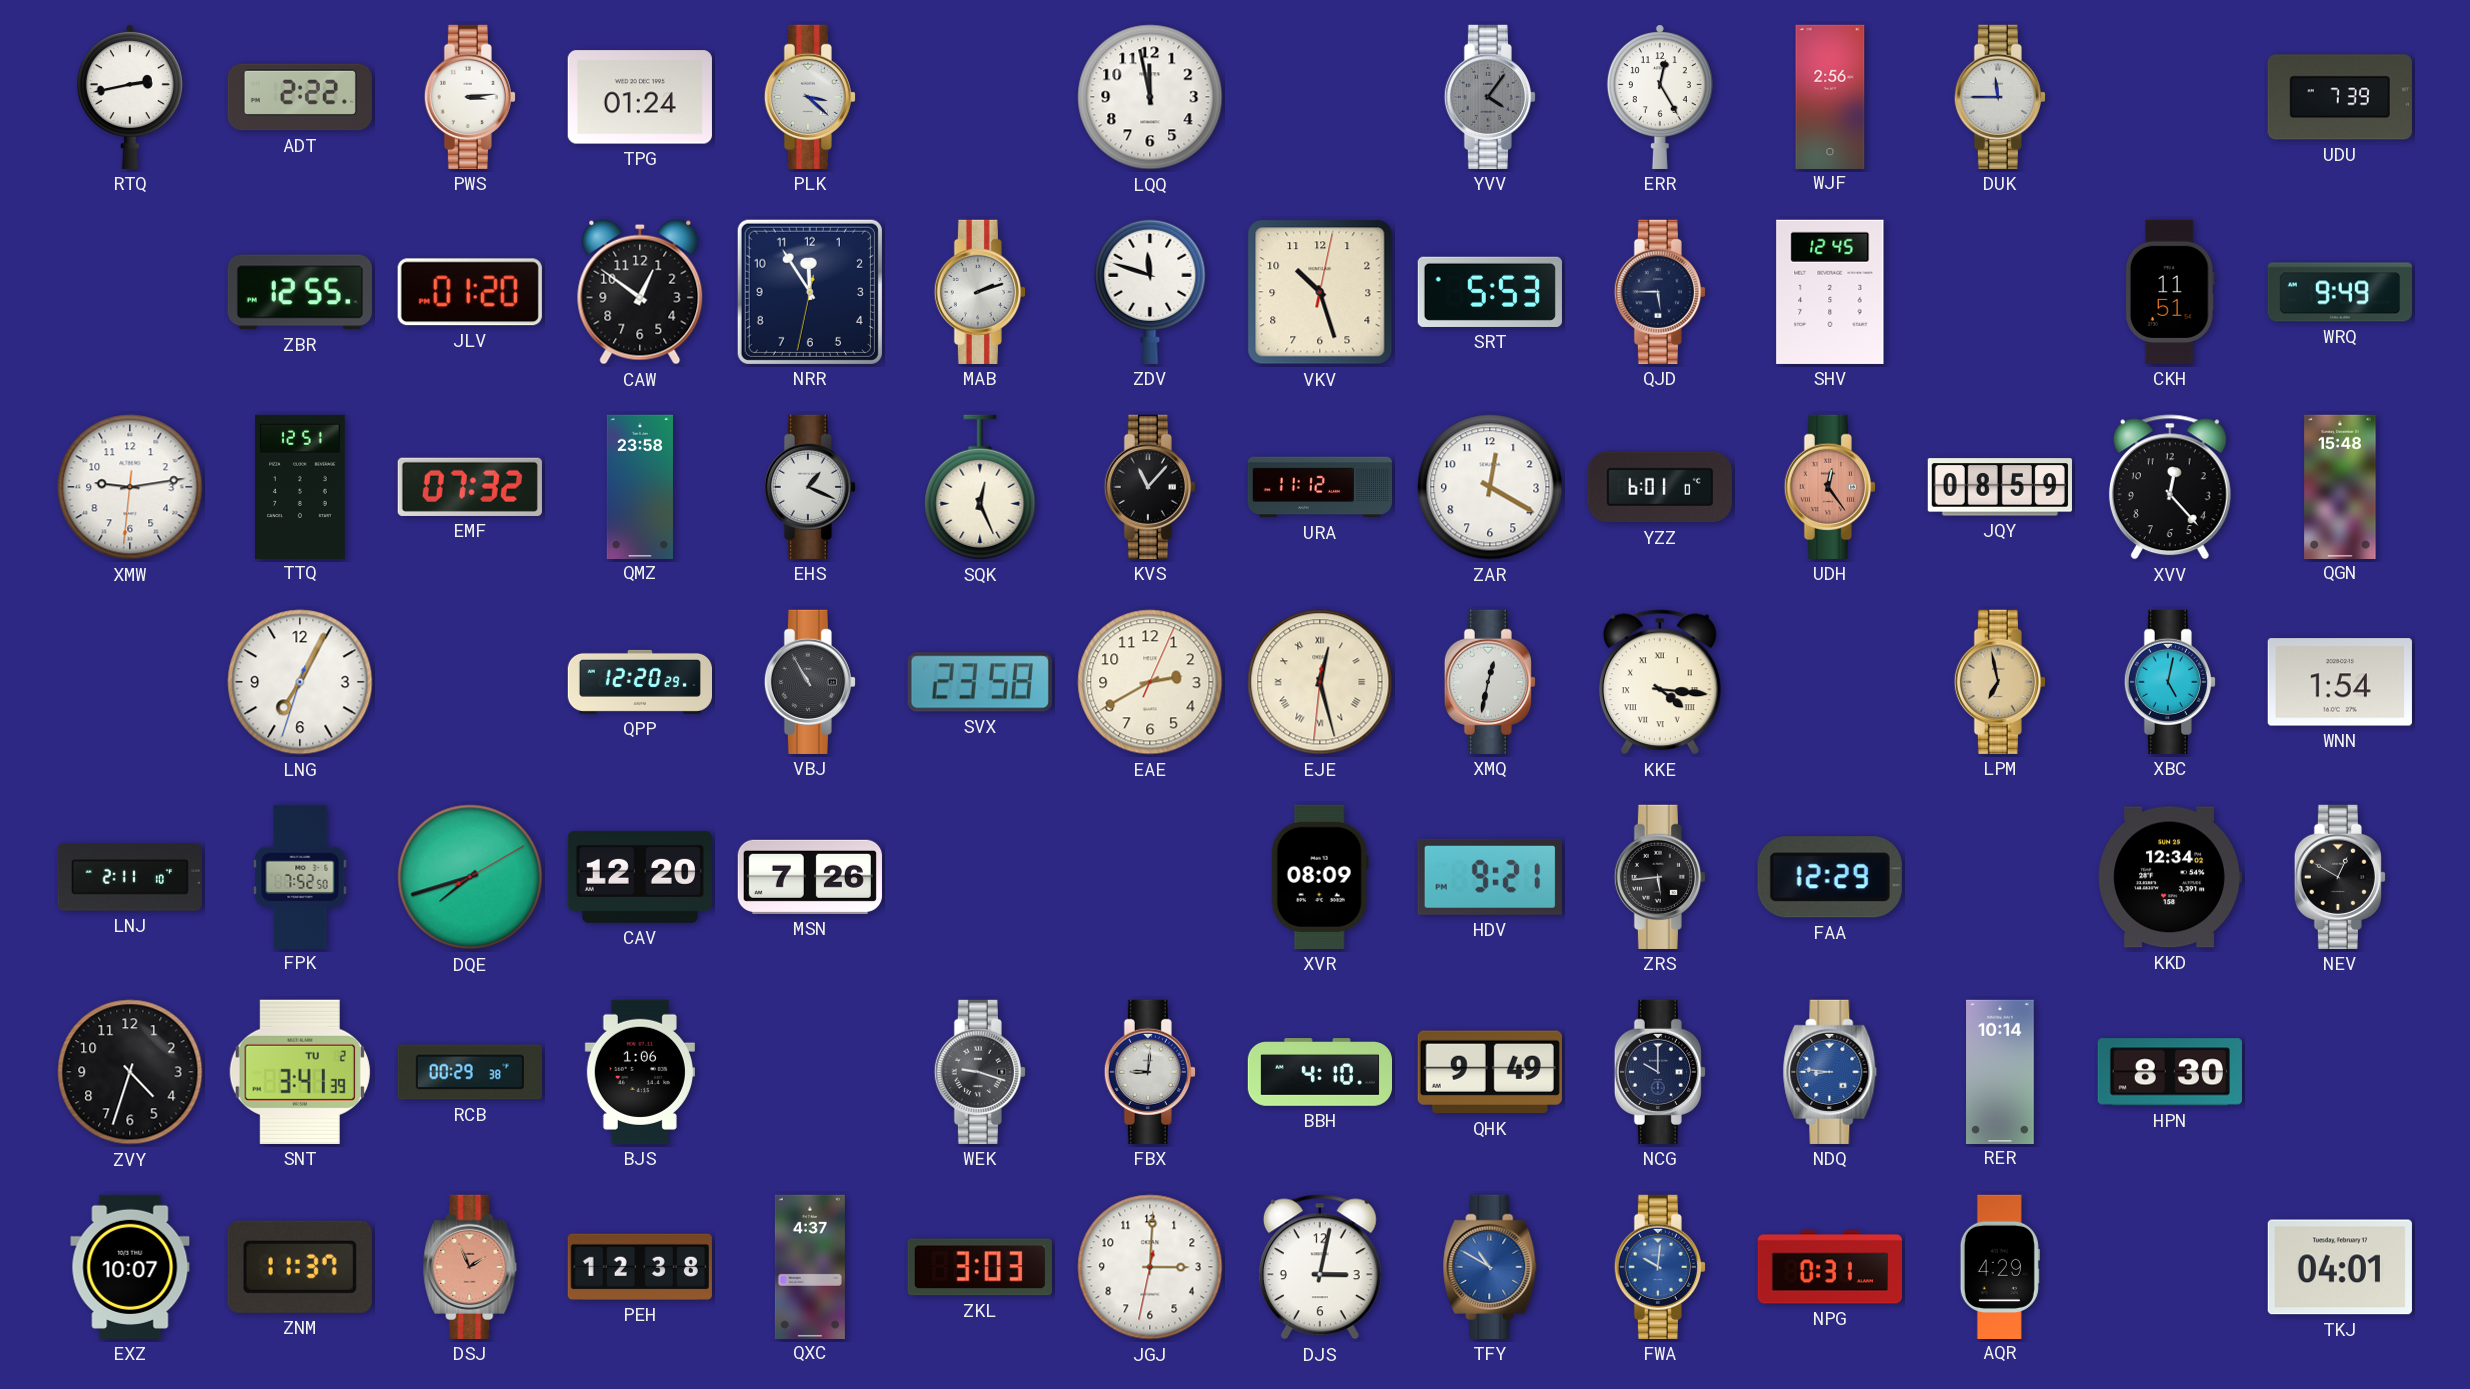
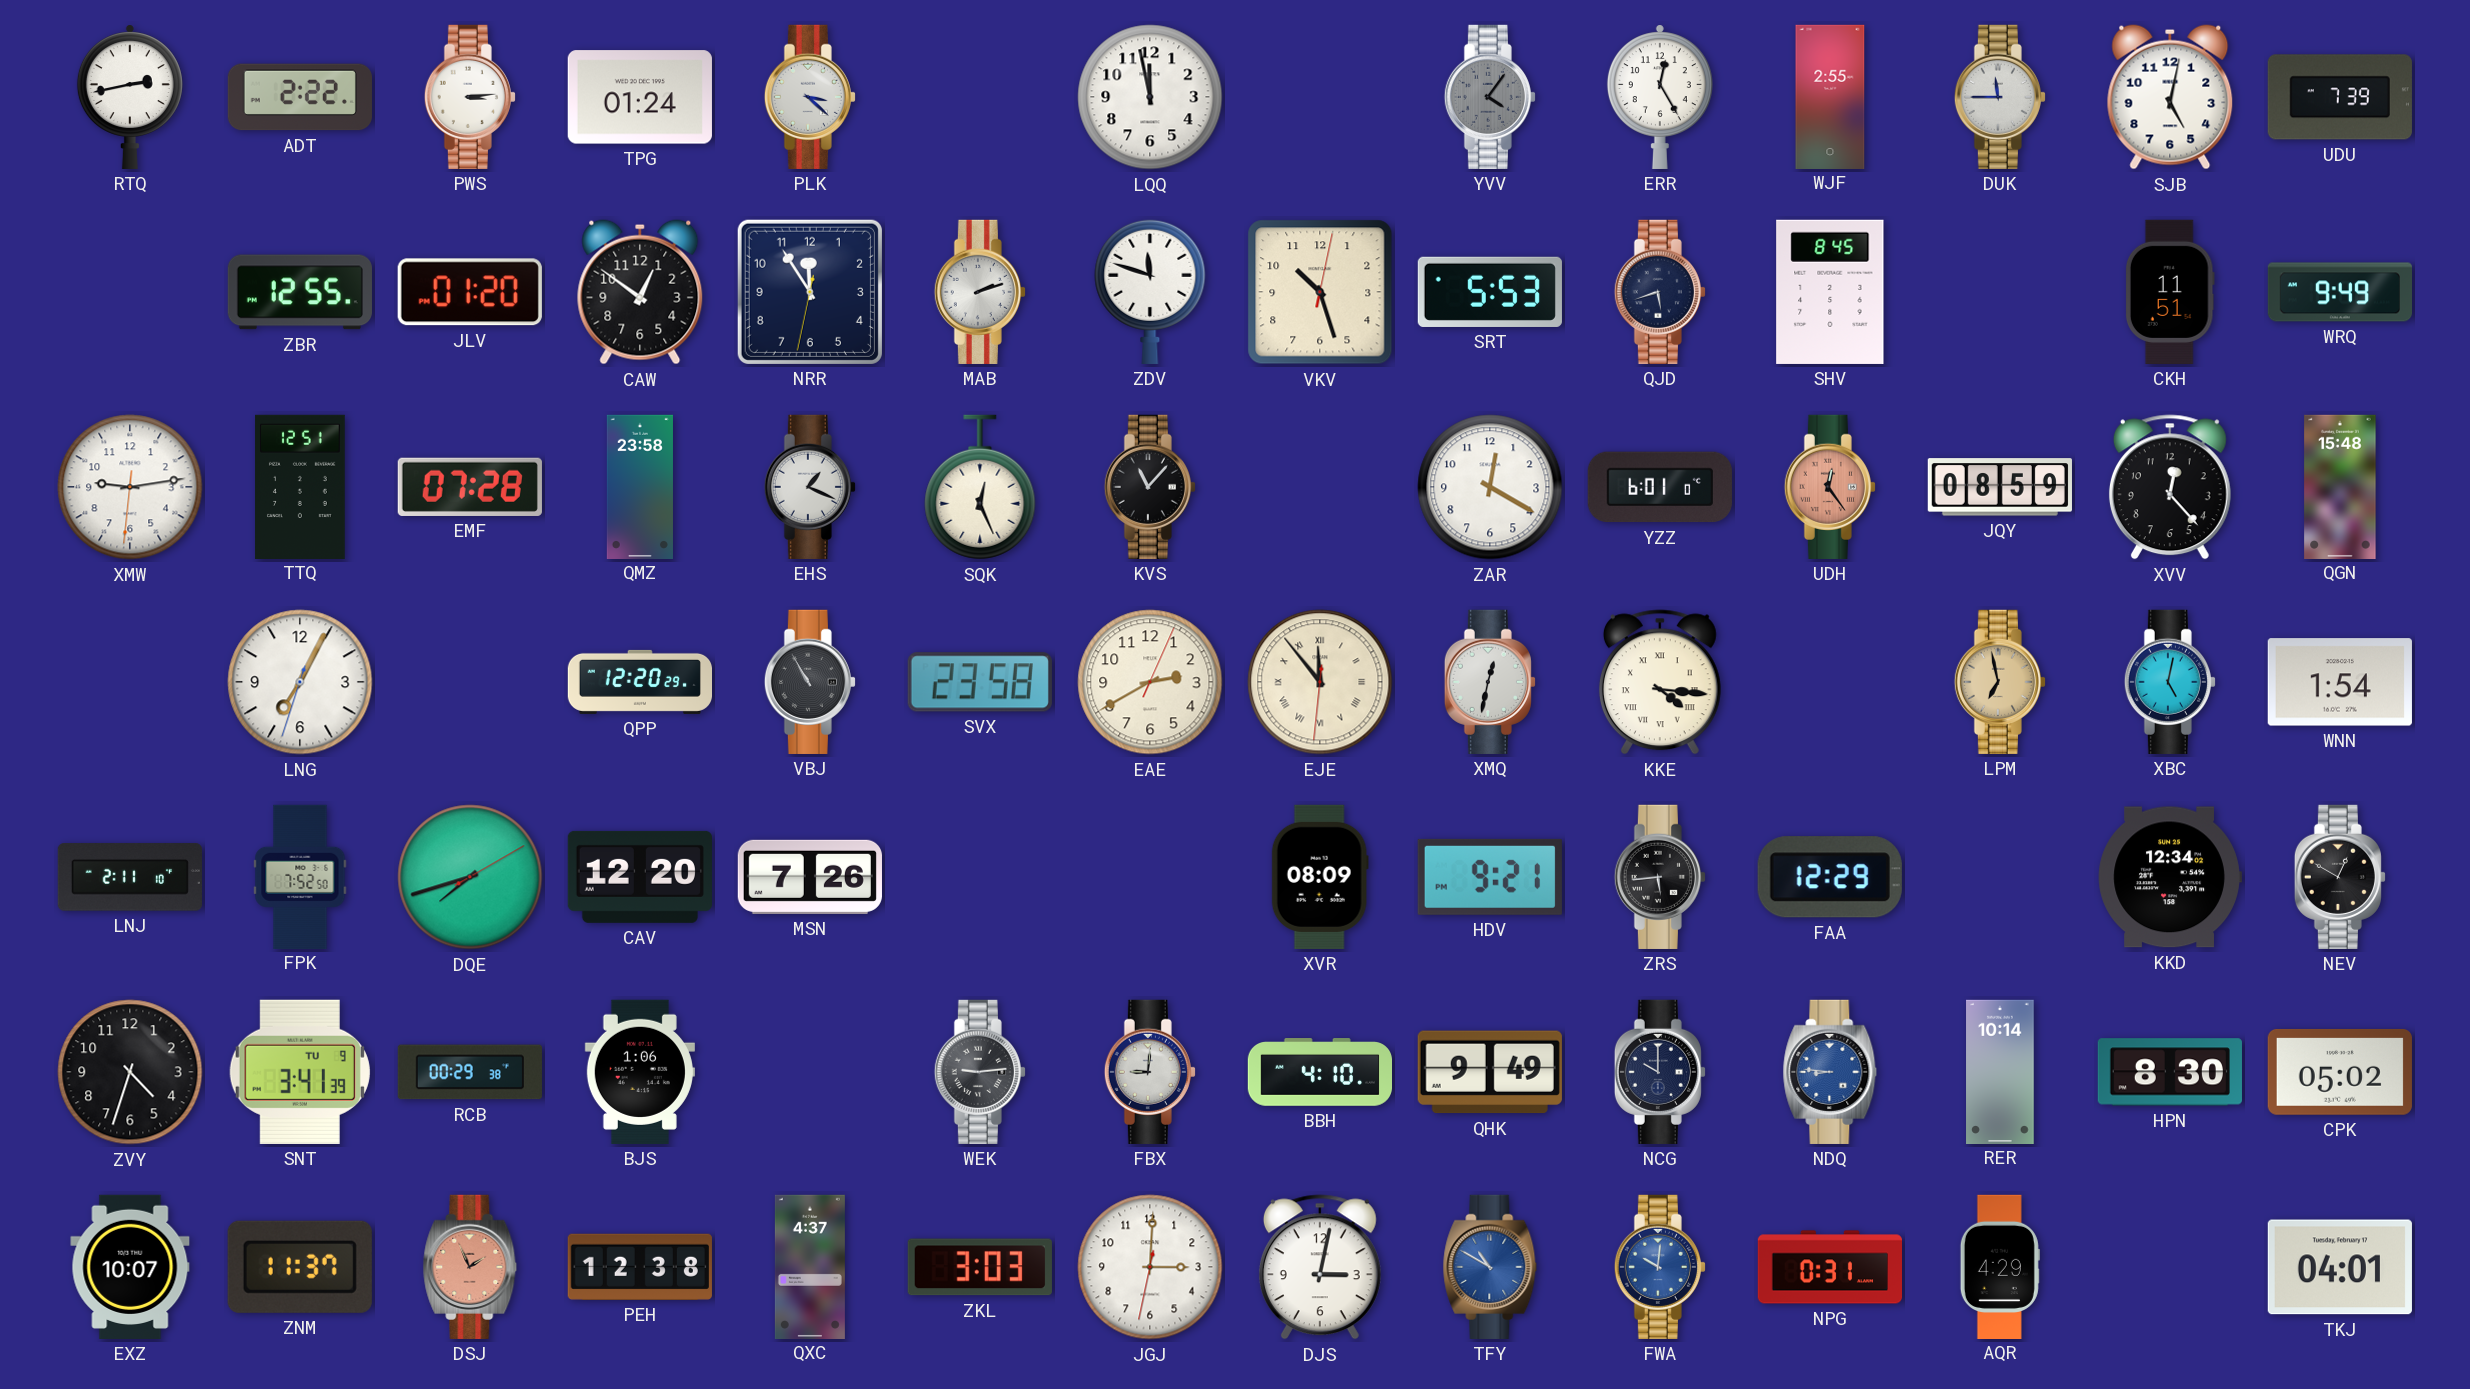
WJF: 2:56 -> 2:55
SJB: none -> 5:02
QJD: 5:45 -> 5:42
SHV: 12:45 -> 8:45
EMF: 07:32 -> 07:28
URA: 11:12 -> none
EJE: 12:27 -> 11:53
SNT date: TU 2 -> TU 9
WEK: 9:18 -> 9:14
CPK: none -> 05:02
